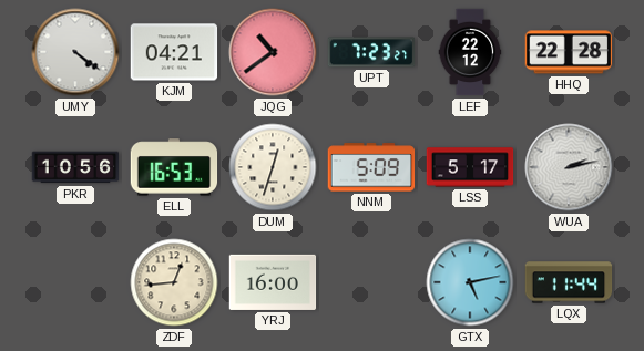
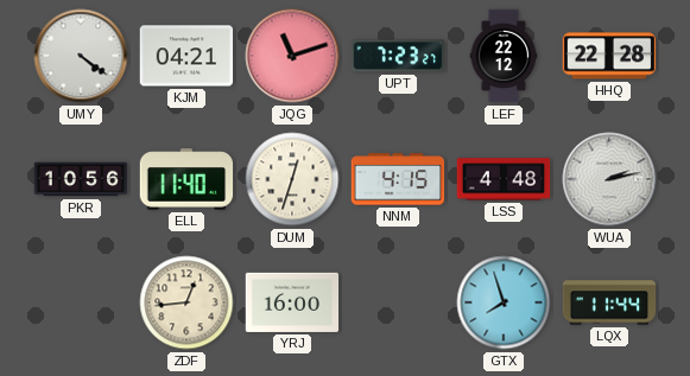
JQG: 10:39 -> 11:12
ELL: 16:53 -> 11:40
NNM: 5:09 -> 4:15
LSS: 5:17 -> 4:48
GTX: 5:13 -> 7:57
